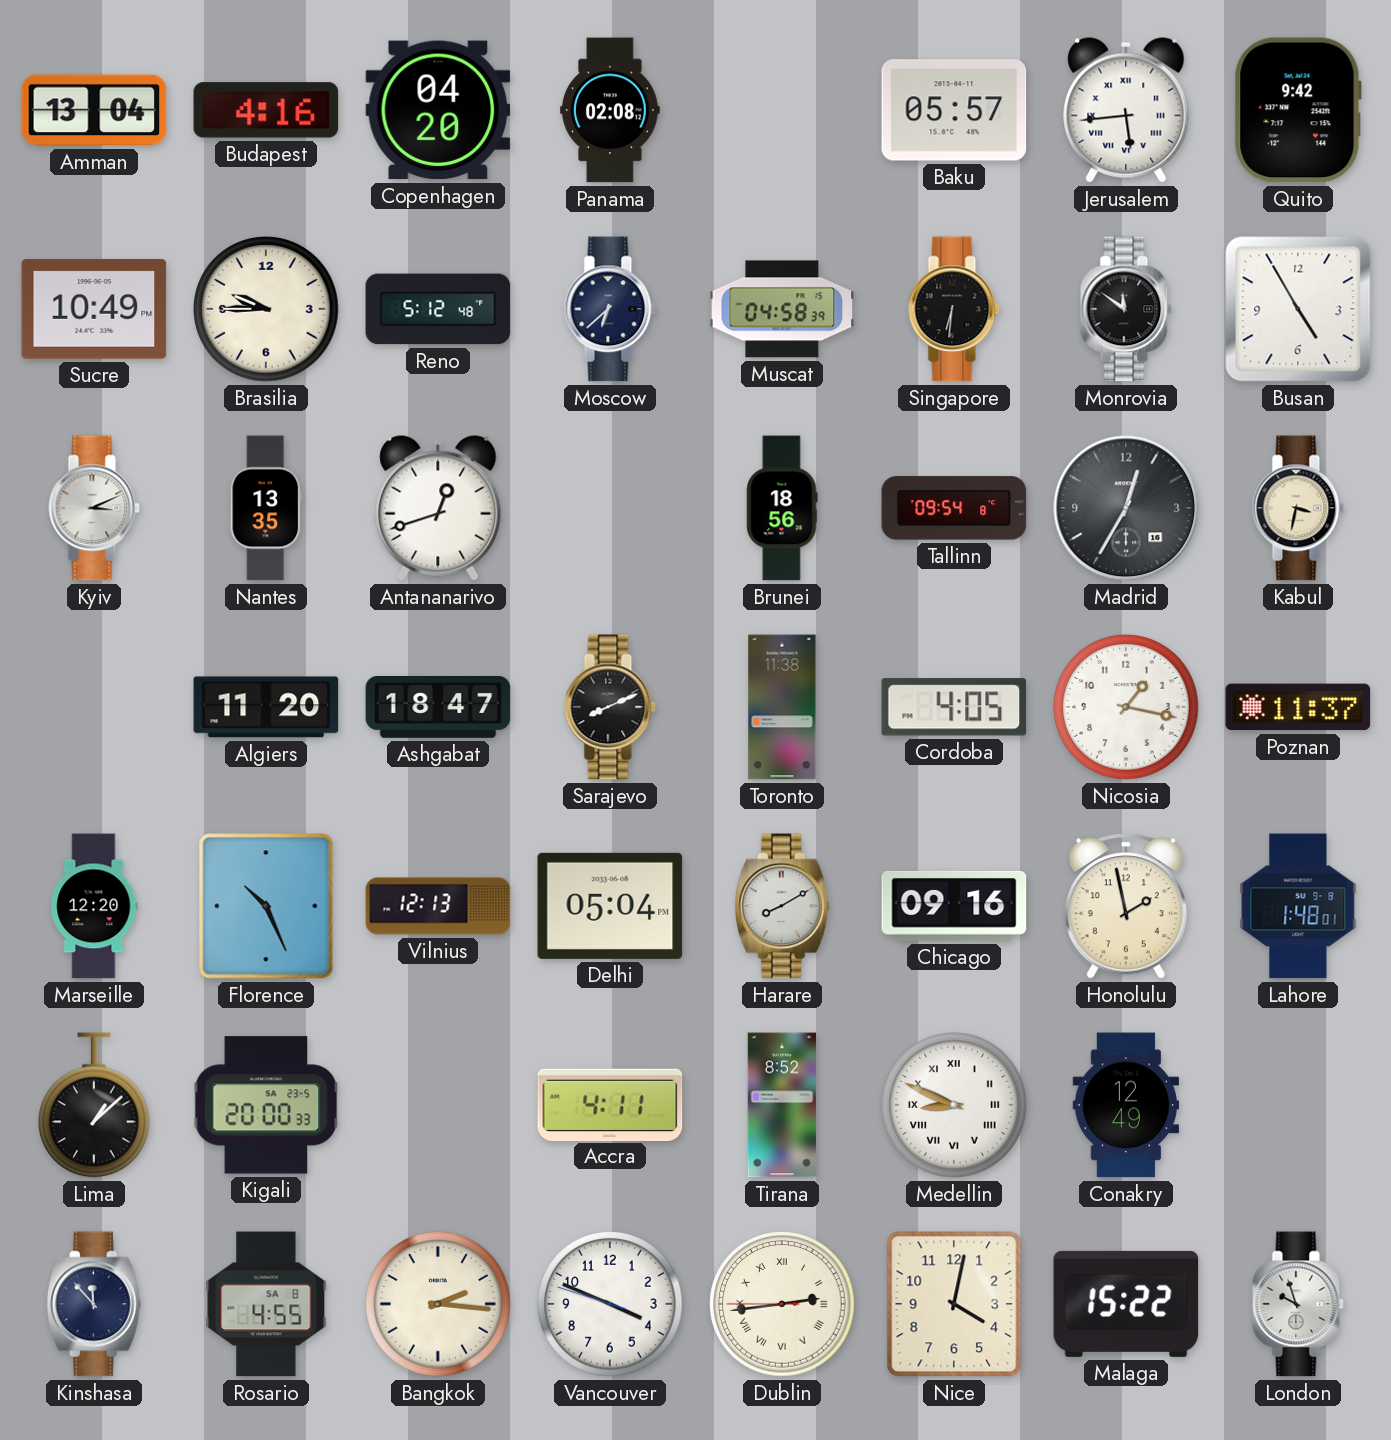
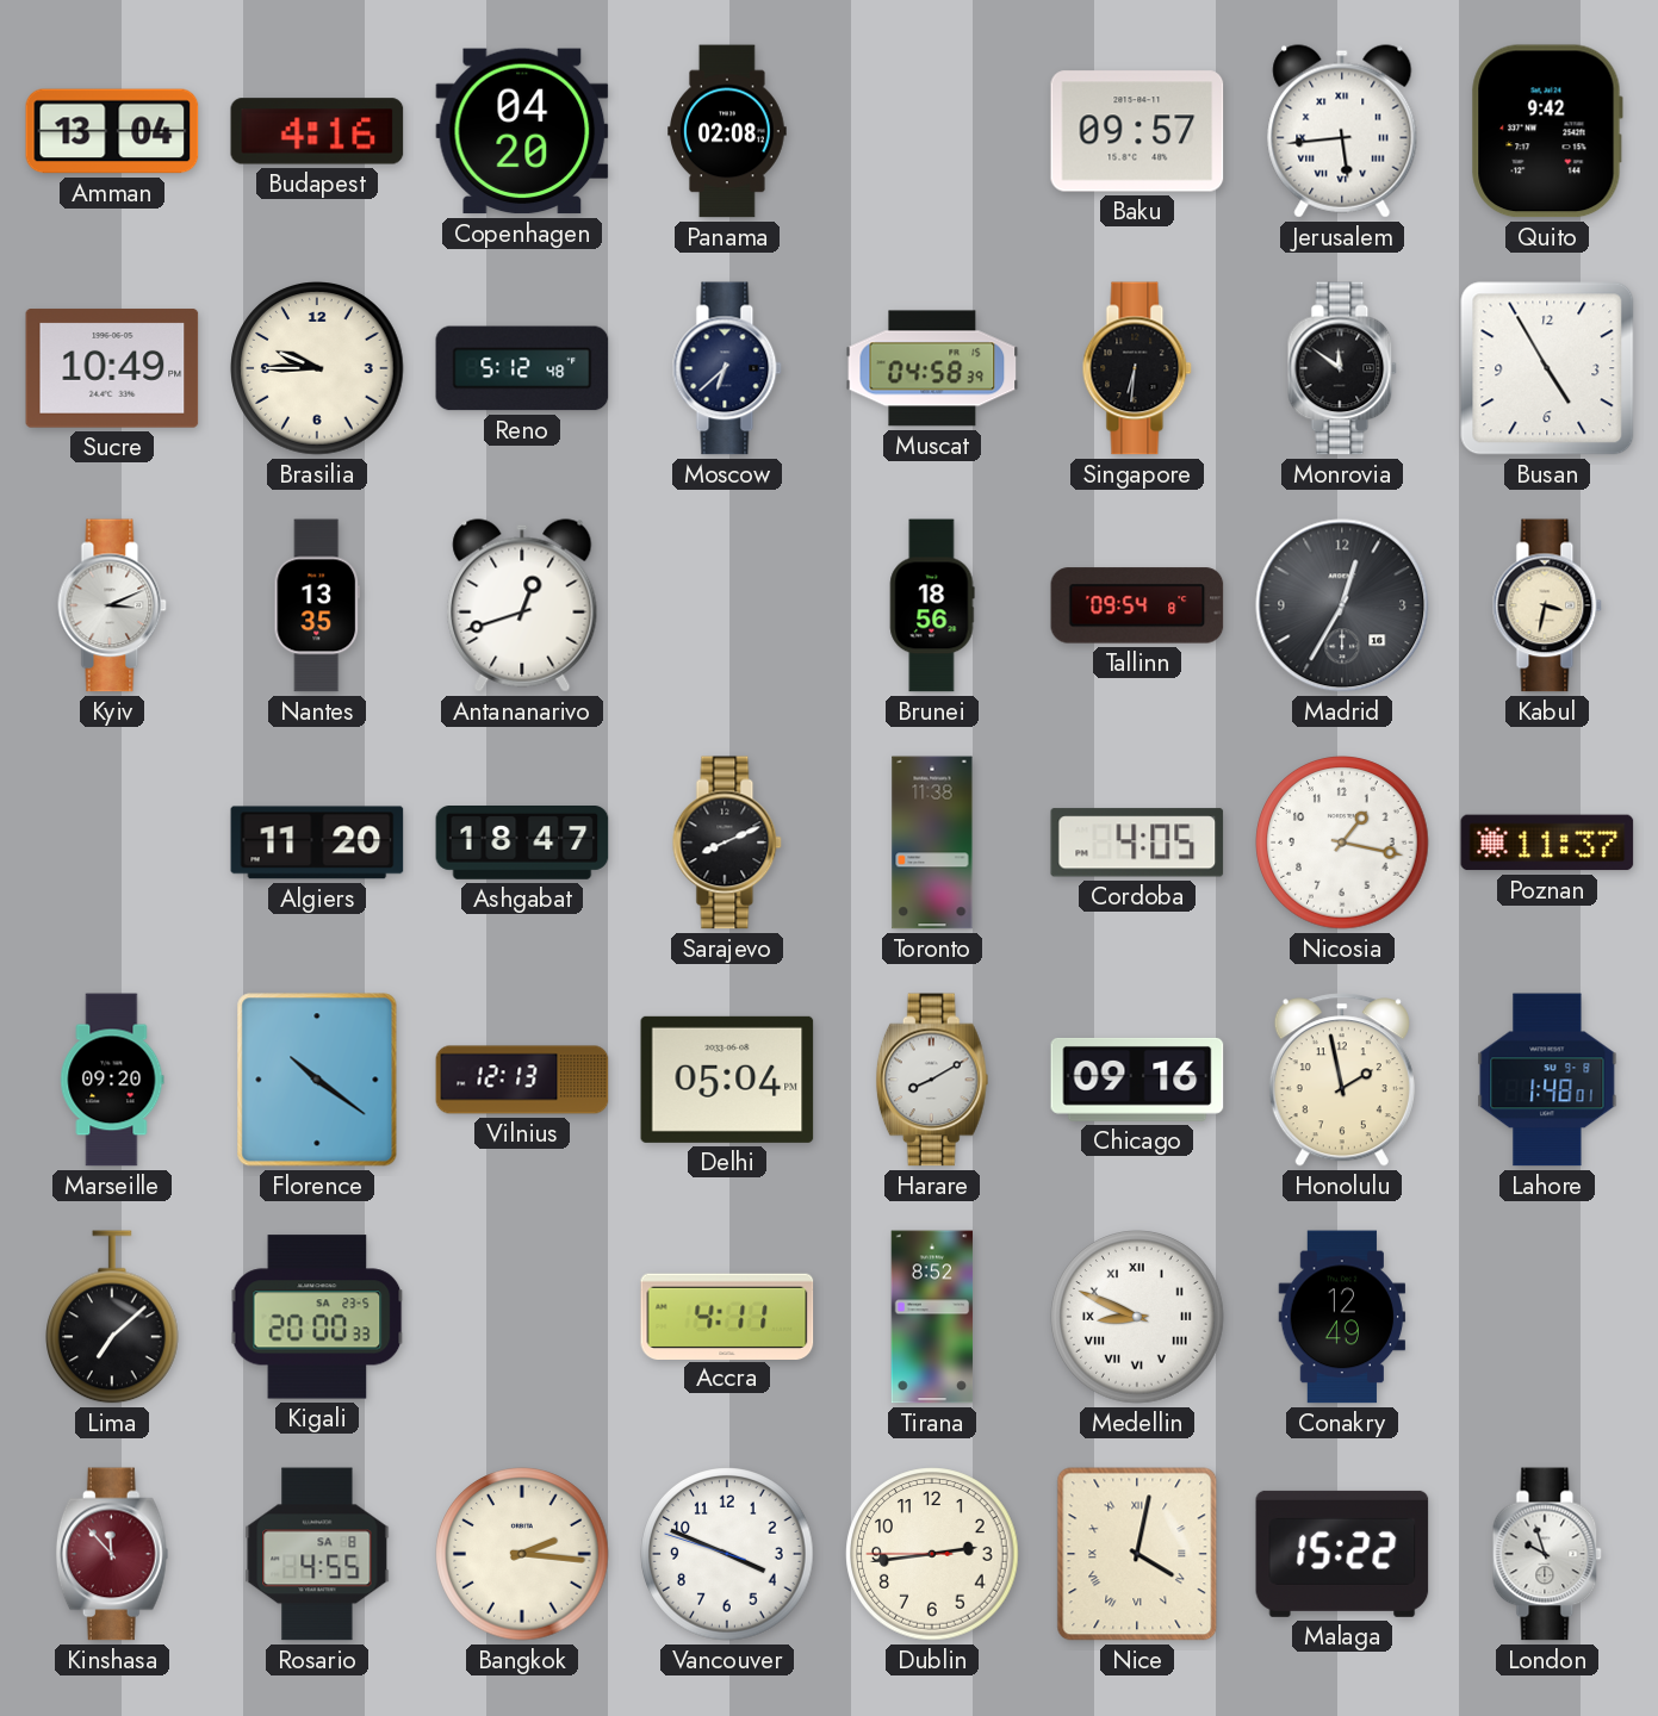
Baku: 05:57 -> 09:57
Marseille: 12:20 -> 09:20
Florence: 10:26 -> 10:21
Lima: 1:08 -> 7:08
Kinshasa dial: navy -> burgundy
Dublin numerals: Roman -> Arabic
Nice numerals: Arabic -> Roman
